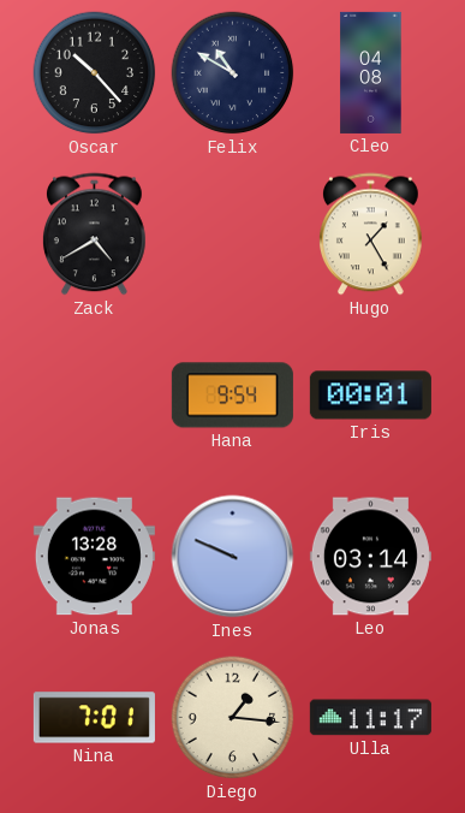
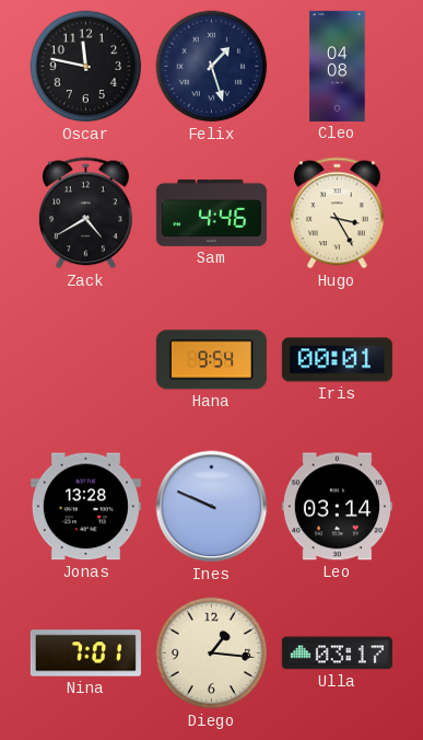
Oscar: 10:23 -> 11:47
Felix: 10:50 -> 1:27
Sam: none -> 4:46
Hugo: 1:25 -> 3:25
Ulla: 11:17 -> 03:17
